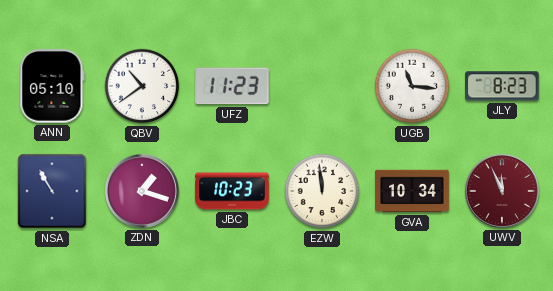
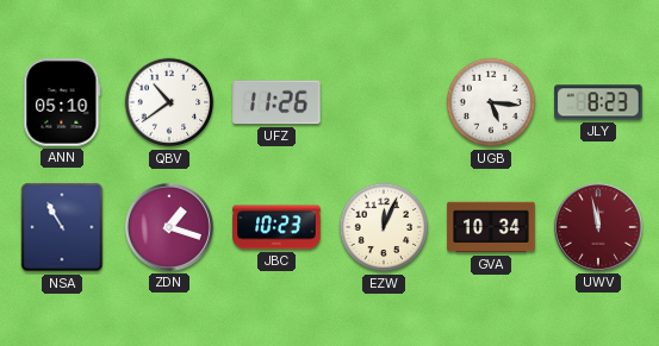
UFZ: 11:23 -> 11:26
UGB: 11:16 -> 5:16
EZW: 11:59 -> 12:04
UWV: 11:56 -> 11:58
